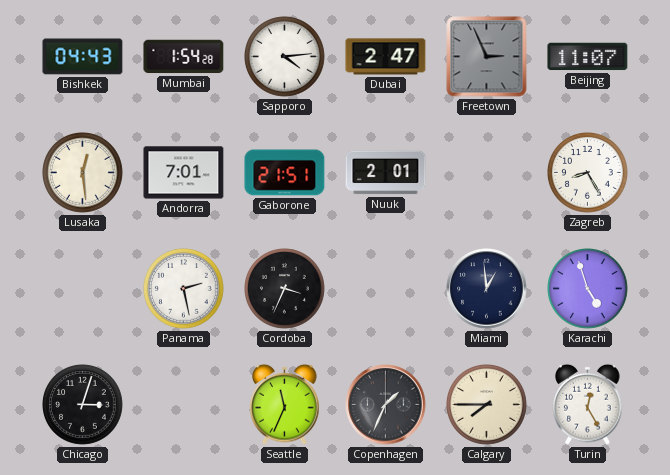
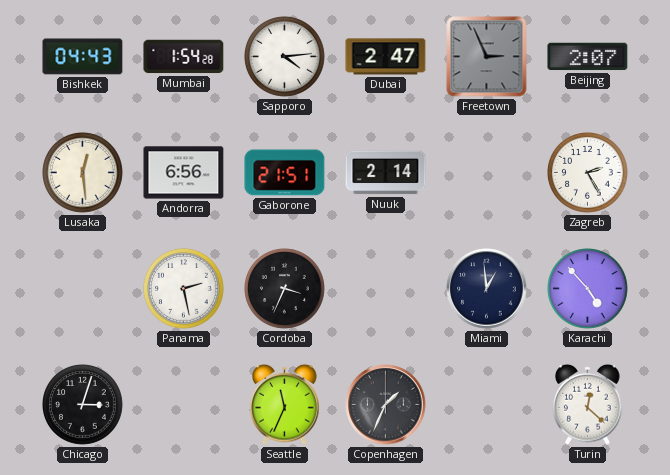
Beijing: 11:07 -> 2:07
Andorra: 7:01 -> 6:56
Nuuk: 2:01 -> 2:14
Zagreb: 8:25 -> 2:25
Karachi: 4:57 -> 4:53
Calgary: 7:45 -> none
Turin: 12:25 -> 12:22
